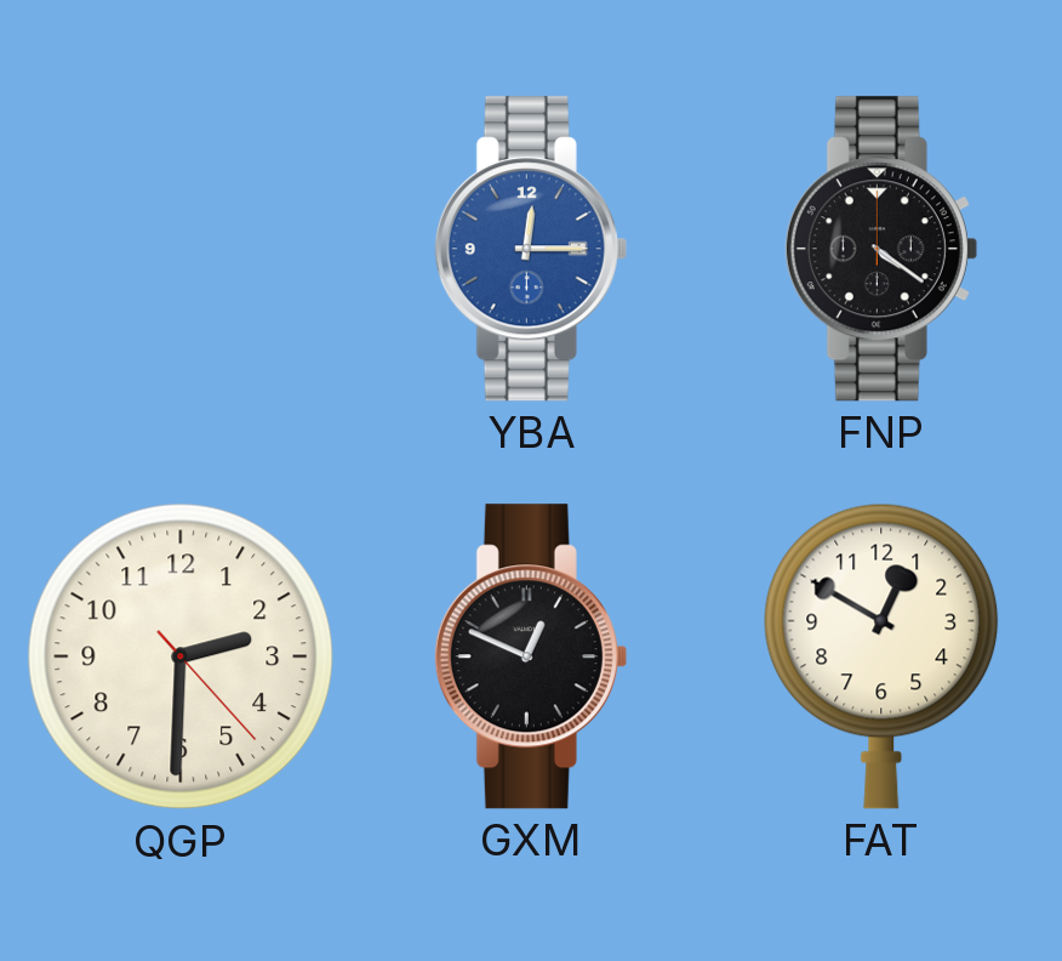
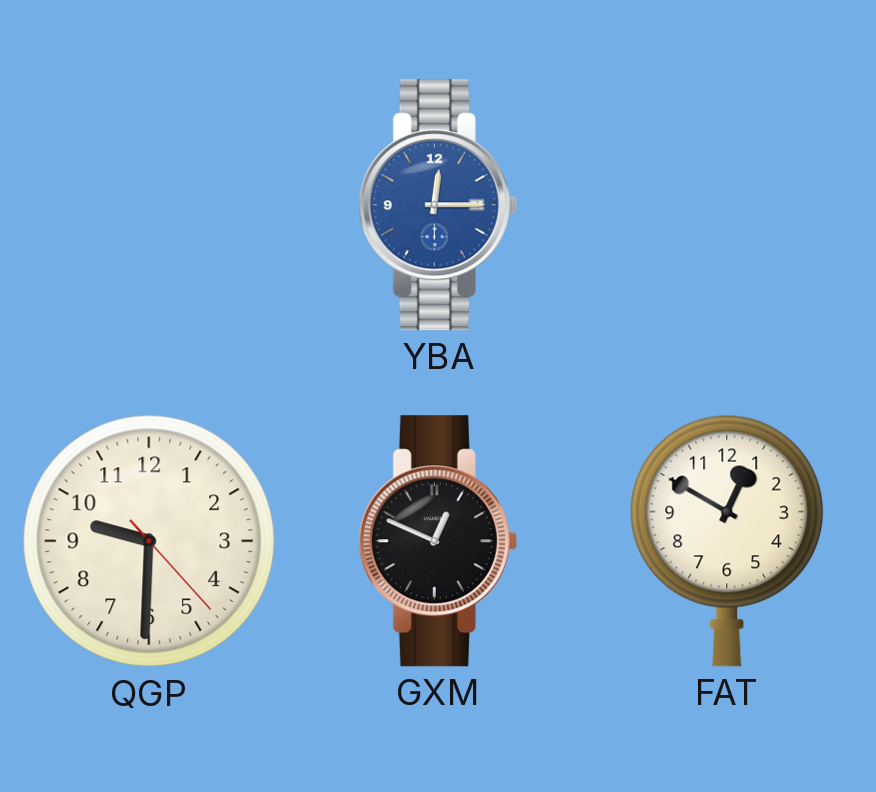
FNP: 4:21 -> none
QGP: 2:30 -> 9:30
